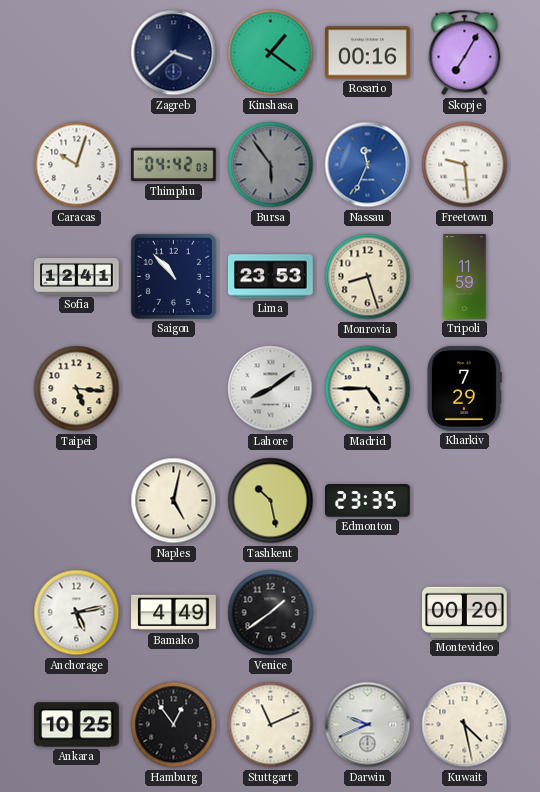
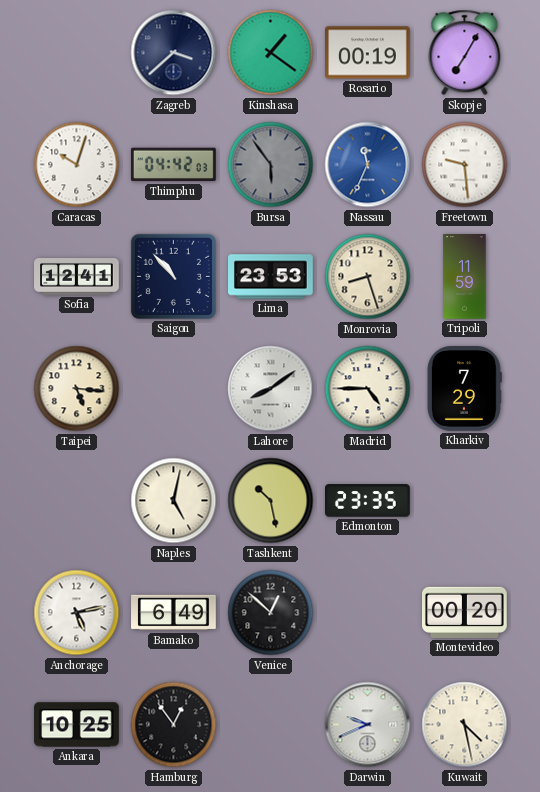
Rosario: 00:16 -> 00:19
Bamako: 4:49 -> 6:49
Venice: 1:39 -> 12:52
Stuttgart: 11:11 -> none
